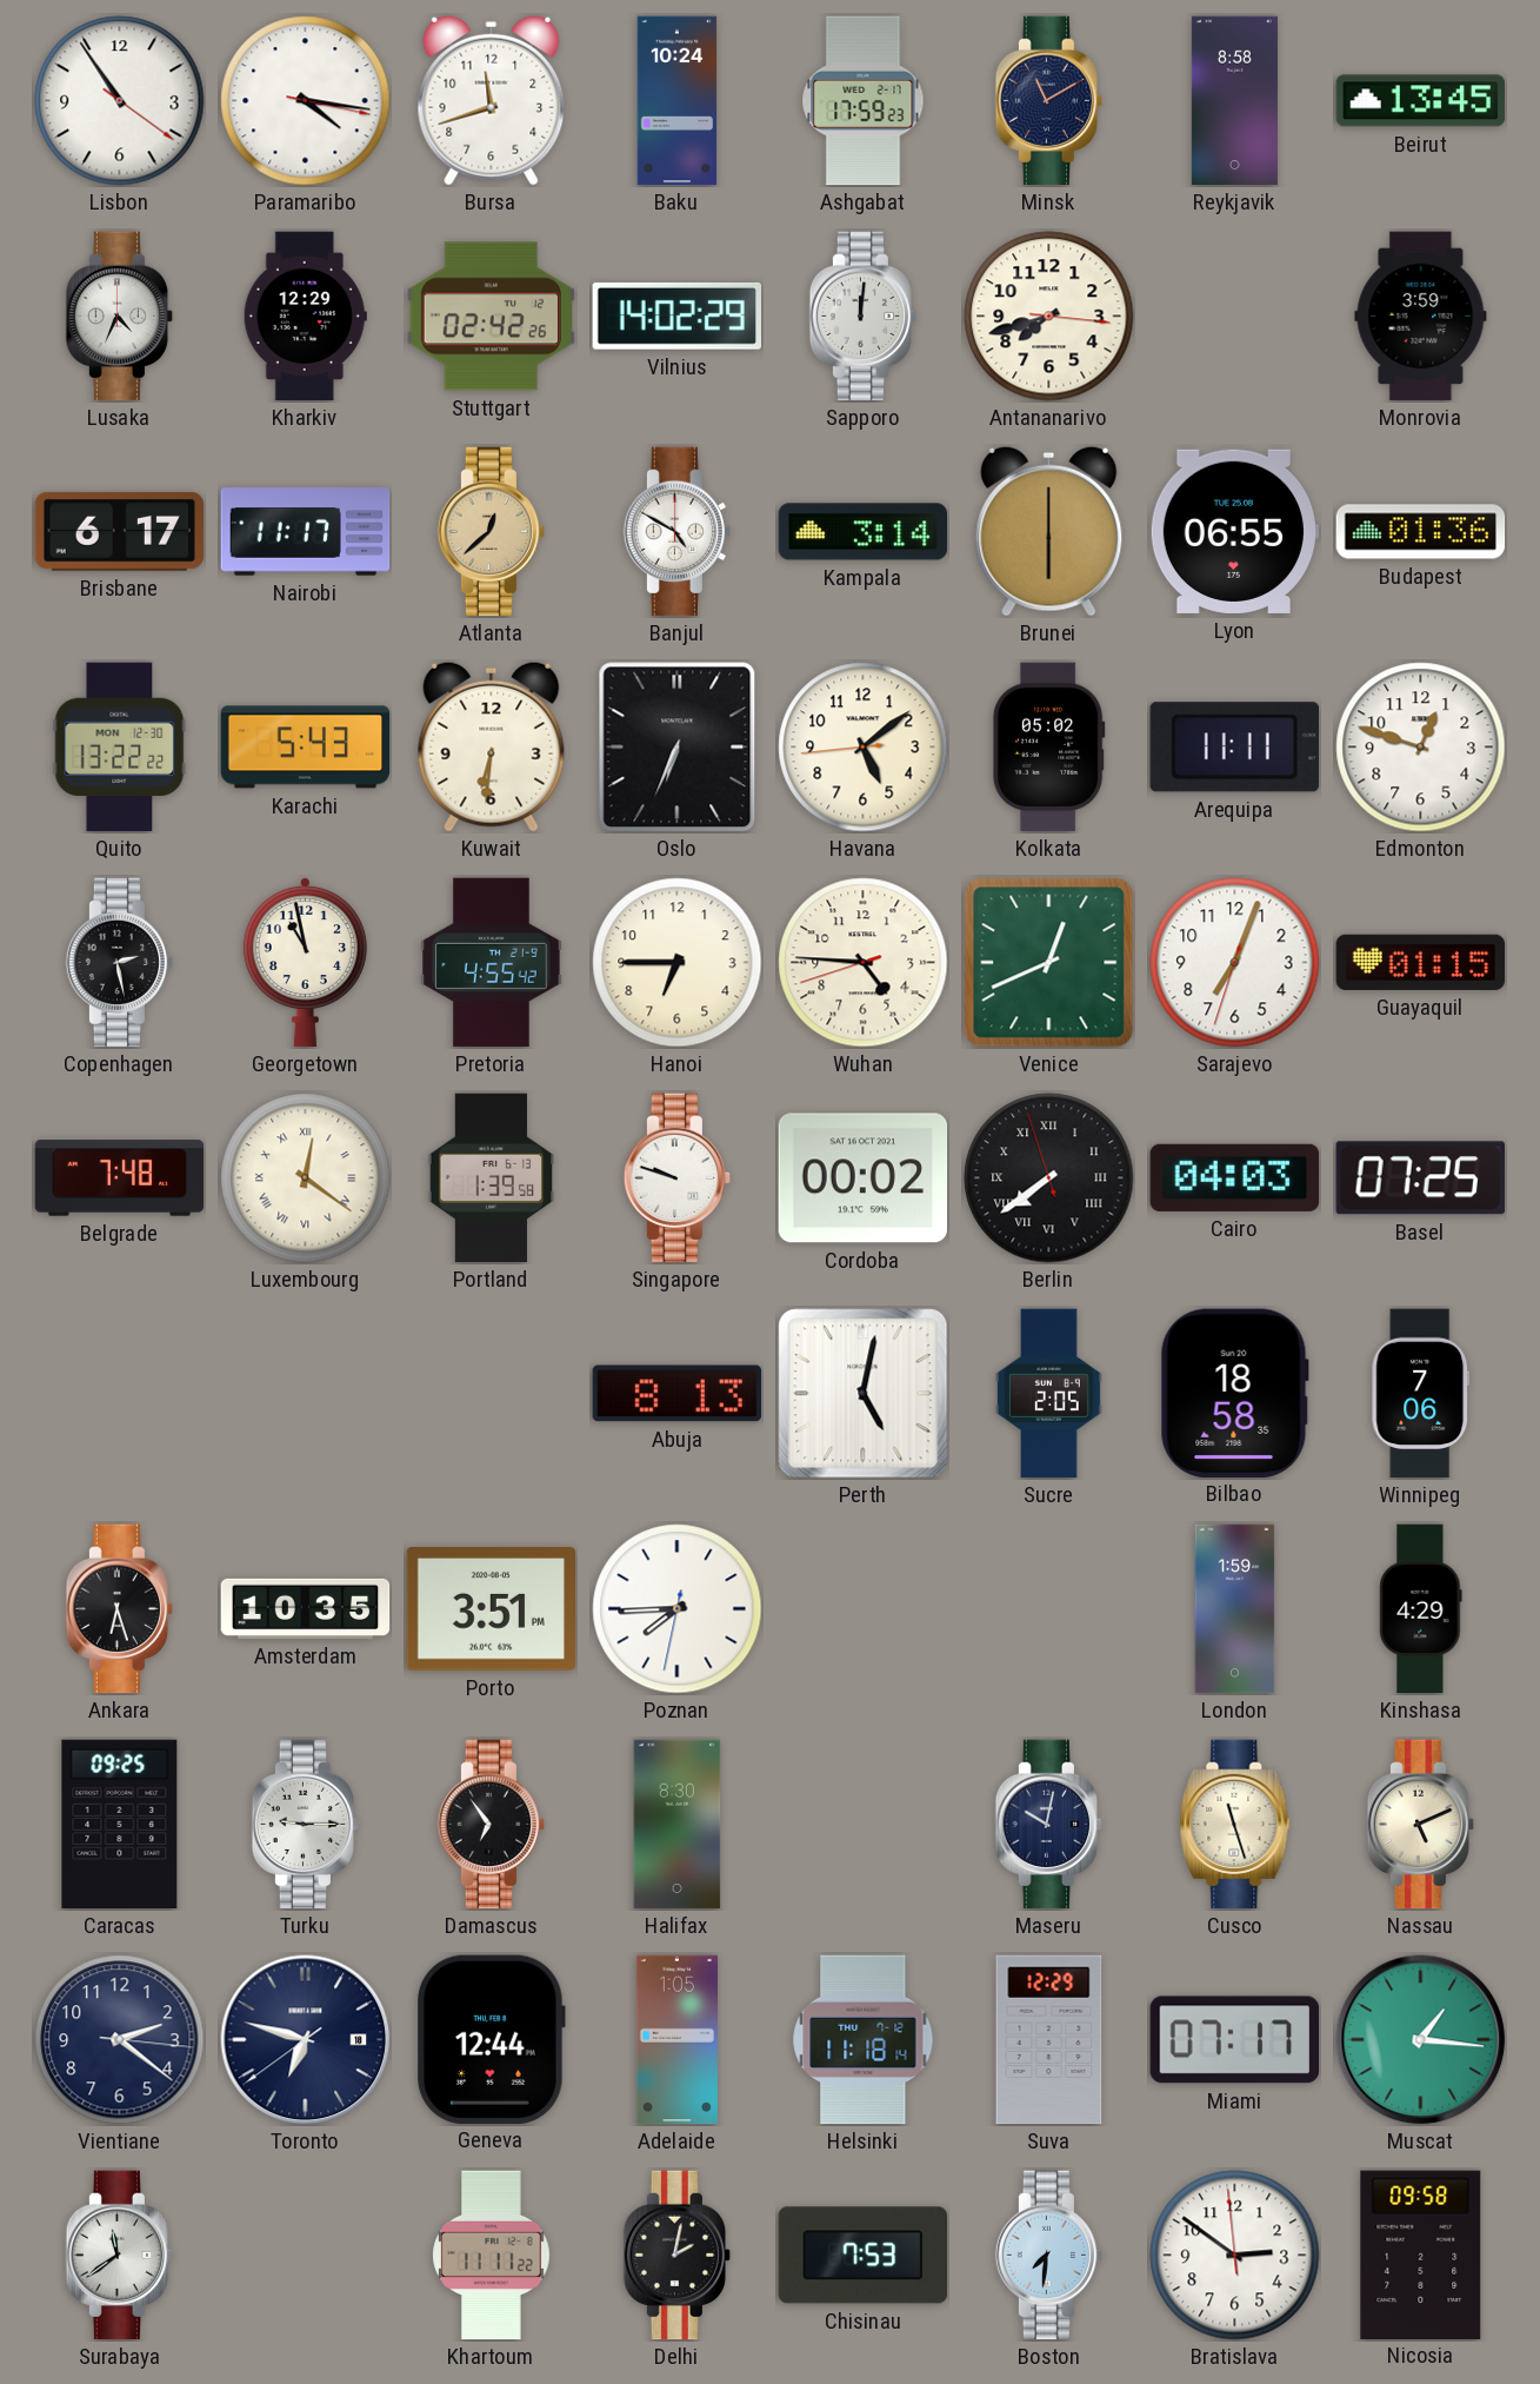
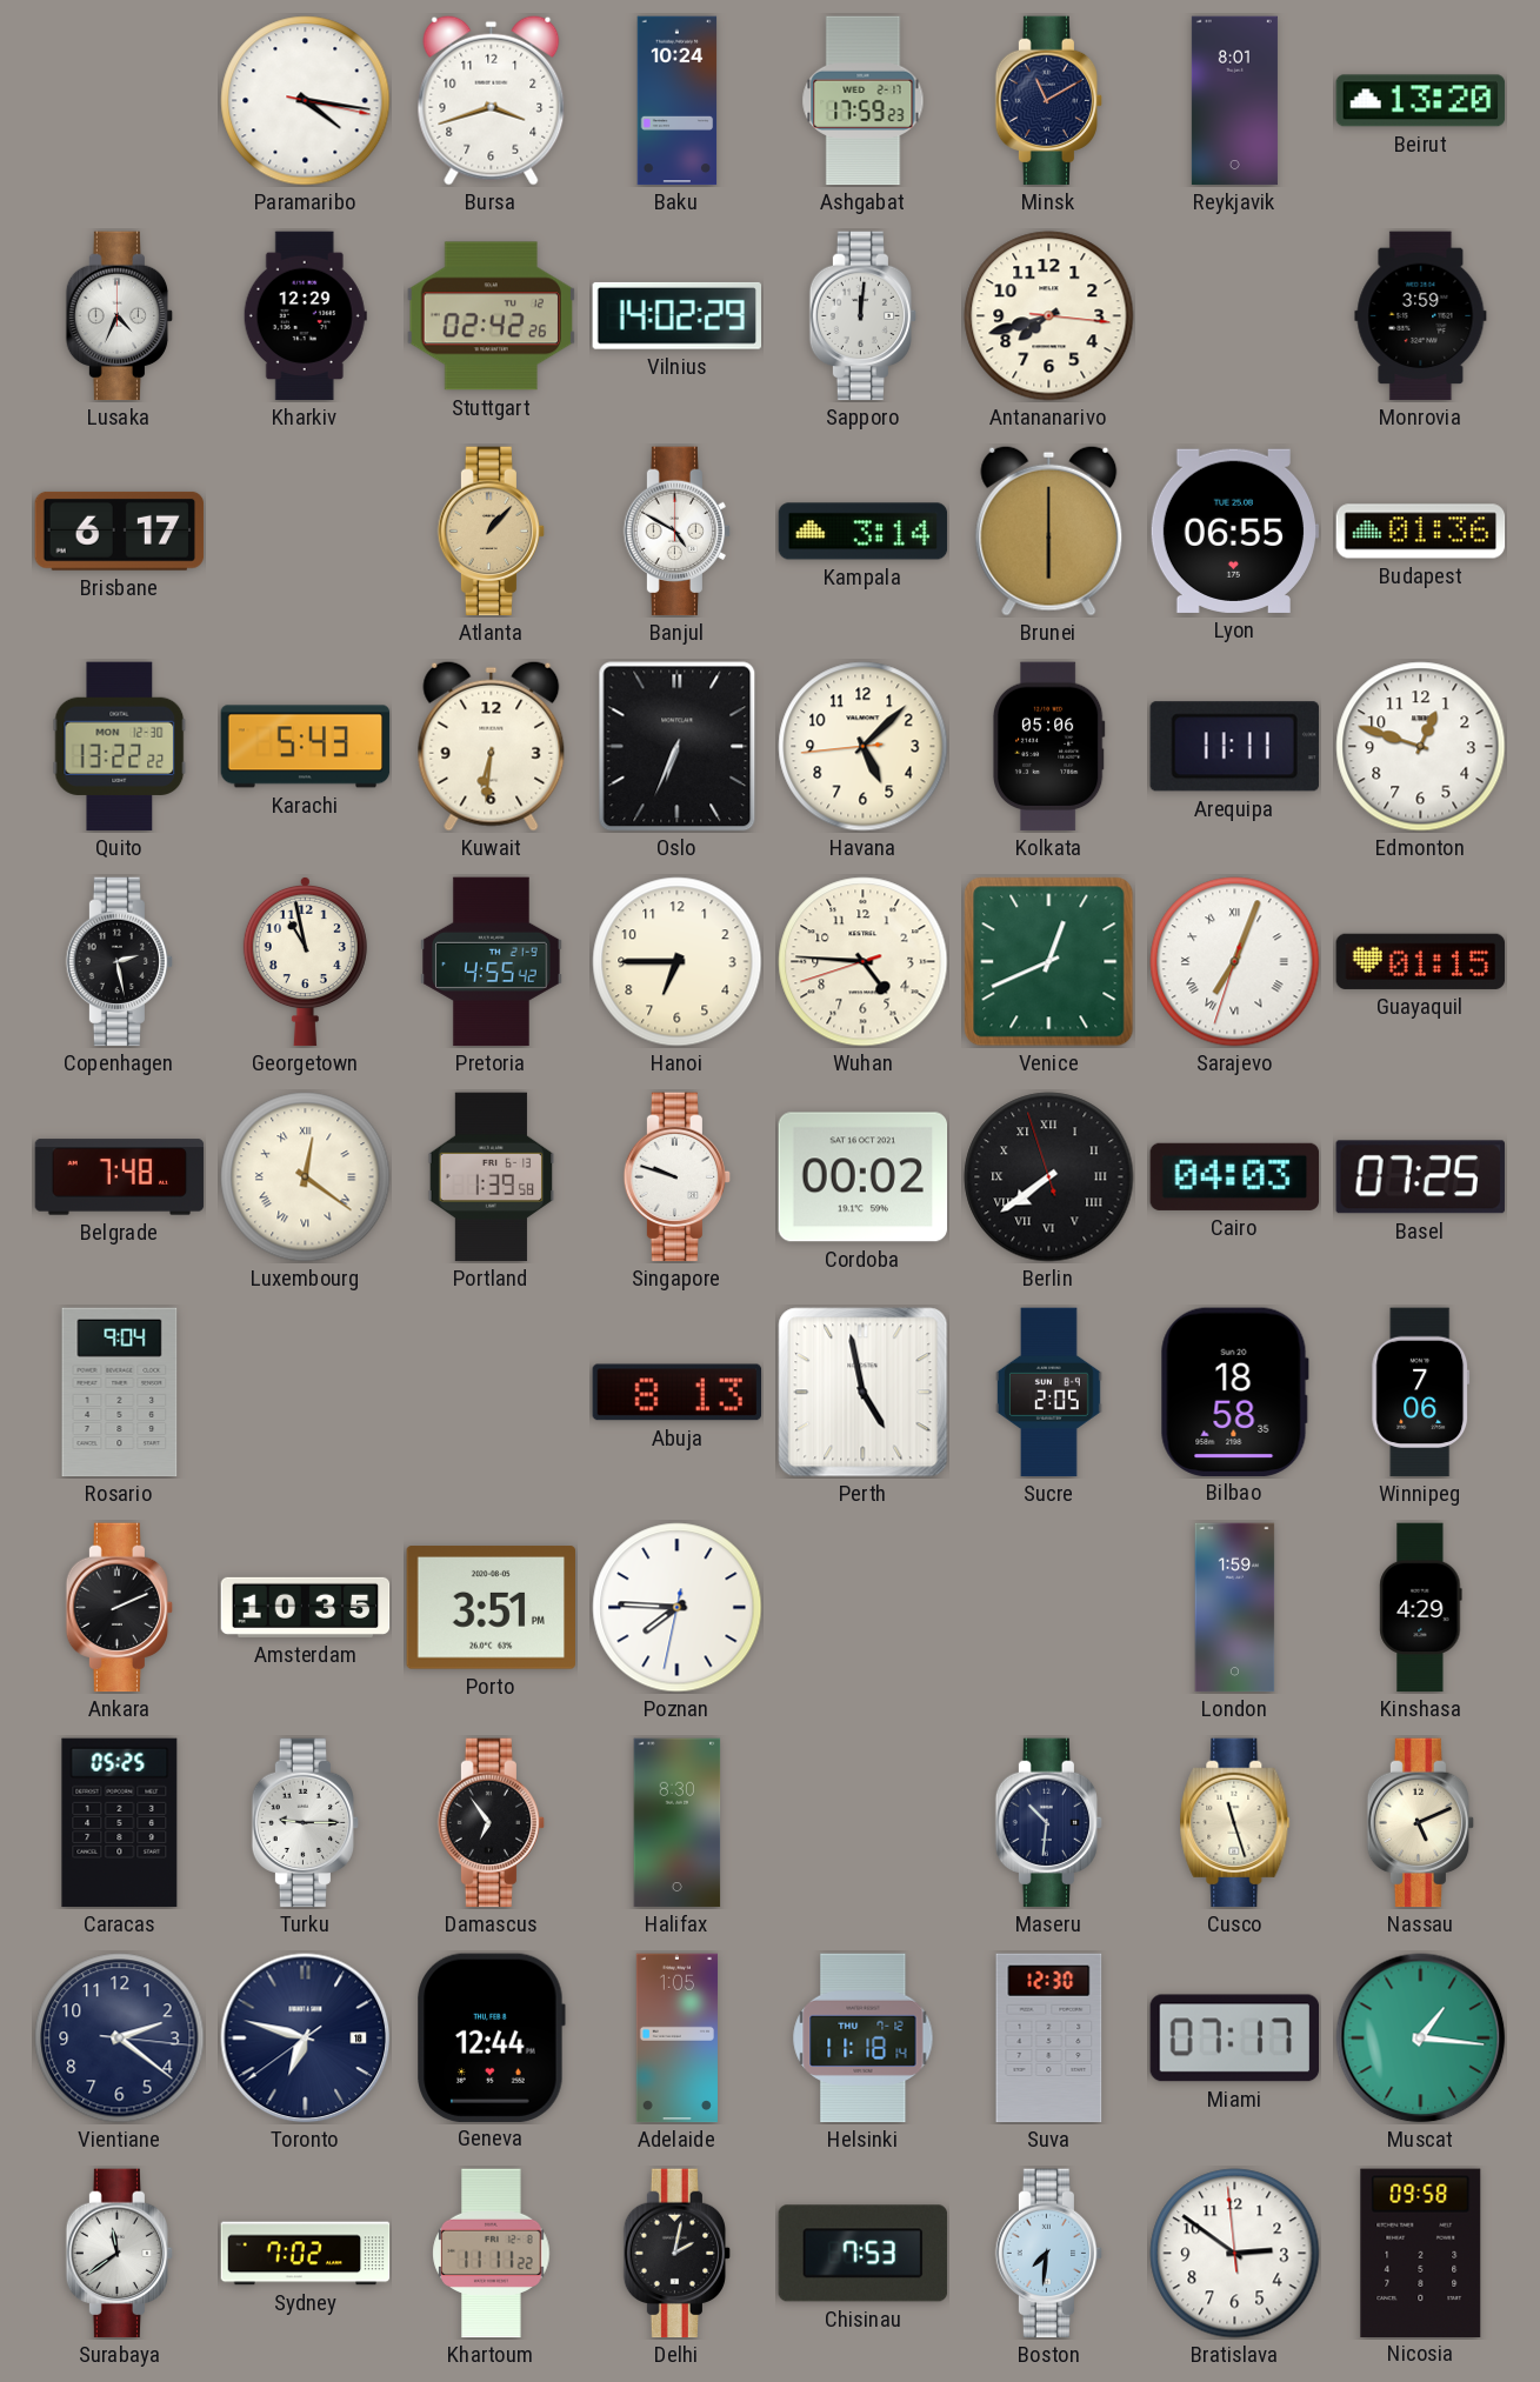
Lisbon: 10:54 -> none
Bursa: 11:42 -> 3:42
Reykjavik: 8:58 -> 8:01
Beirut: 13:45 -> 13:20
Nairobi: 11:17 -> none
Atlanta: 12:38 -> 1:07
Havana: 5:08 -> 5:07
Kolkata: 05:02 -> 05:06
Sarajevo numerals: Arabic -> Roman
Rosario: none -> 9:04
Perth: 5:02 -> 4:58
Ankara: 6:27 -> 2:11
Poznan: 7:44 -> 7:45
Caracas: 09:25 -> 05:25
Maseru: 10:02 -> 10:31
Suva: 12:29 -> 12:30
Sydney: none -> 7:02
